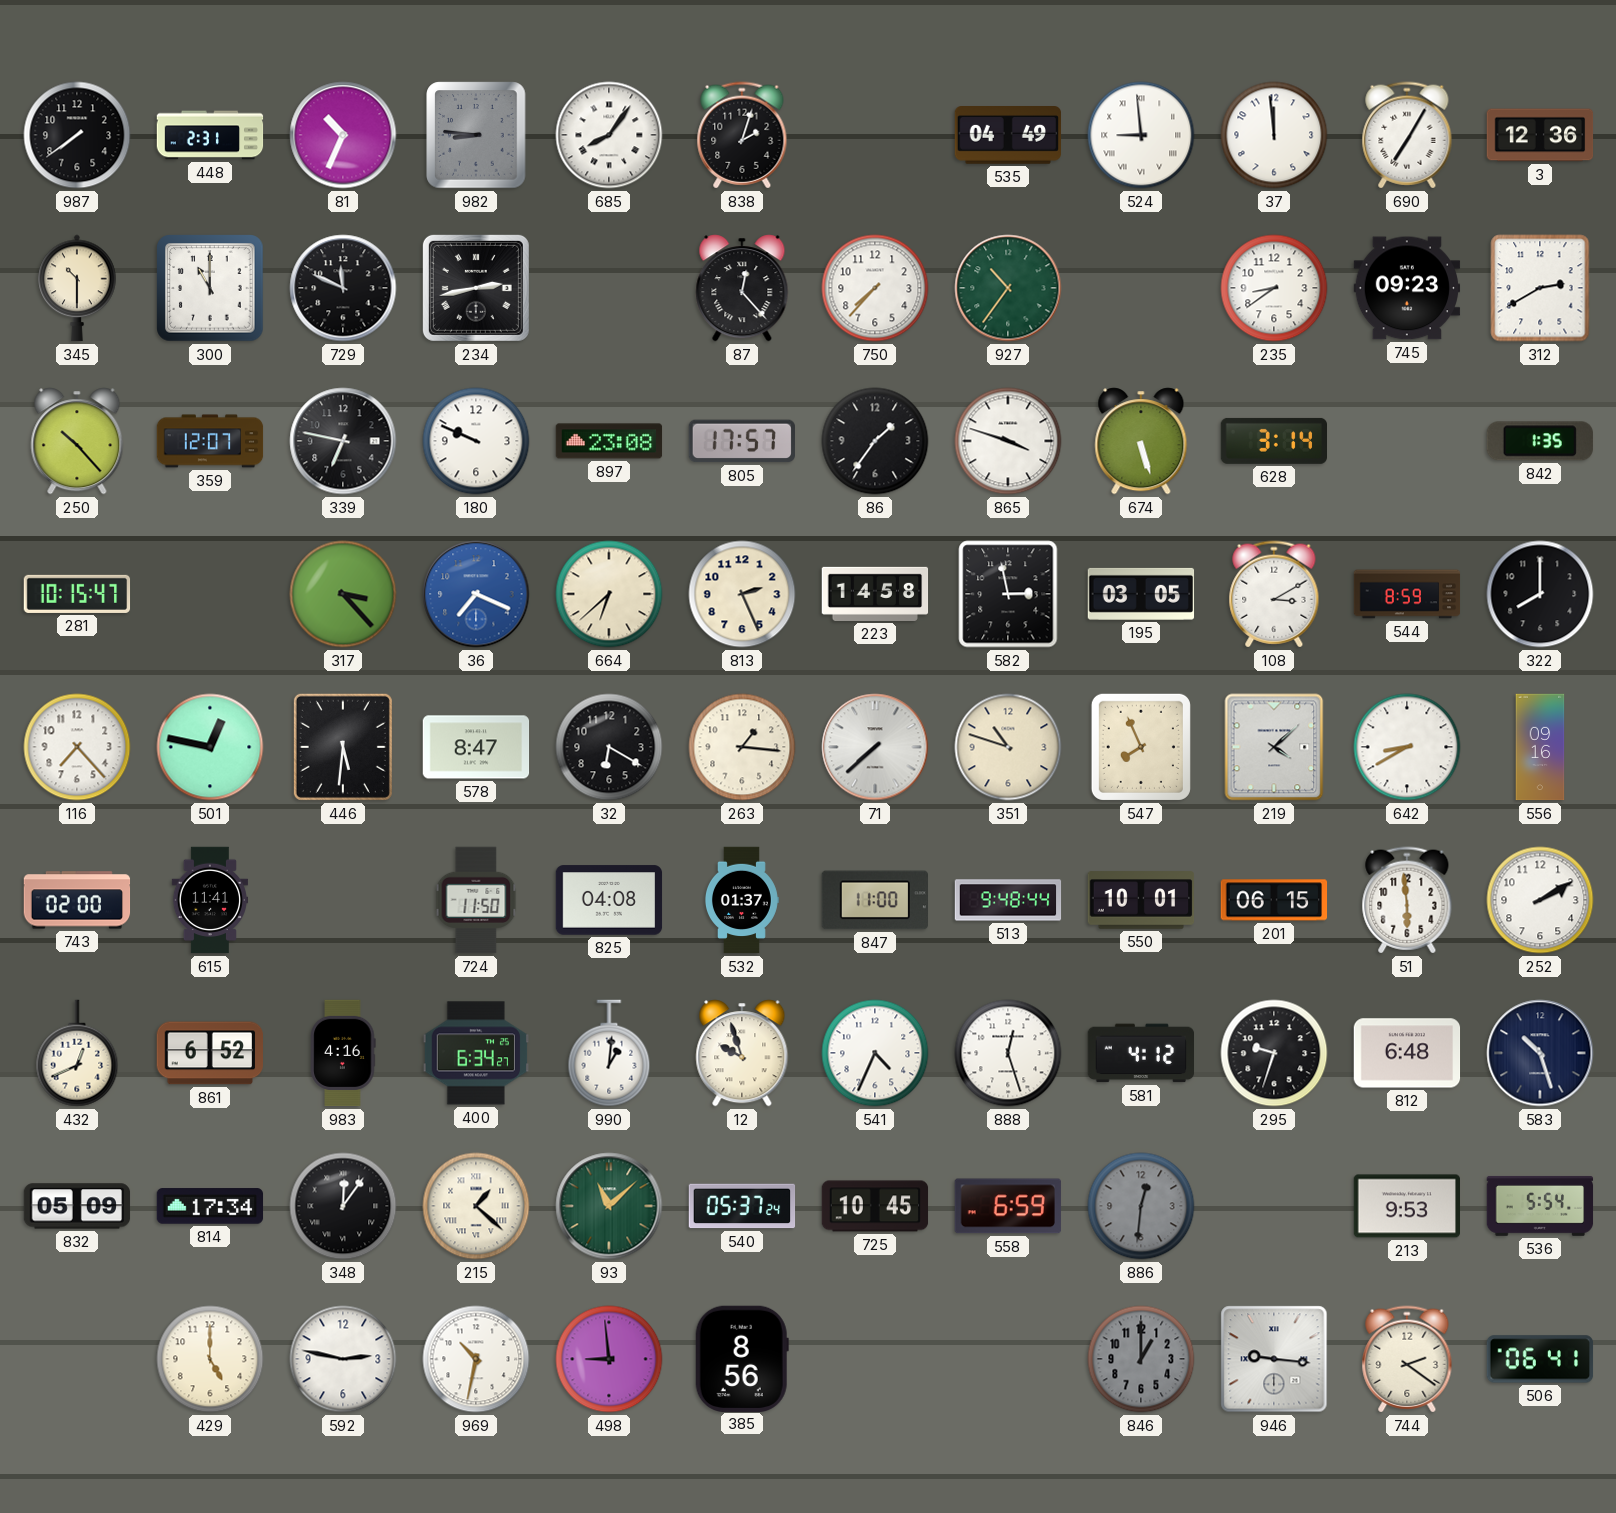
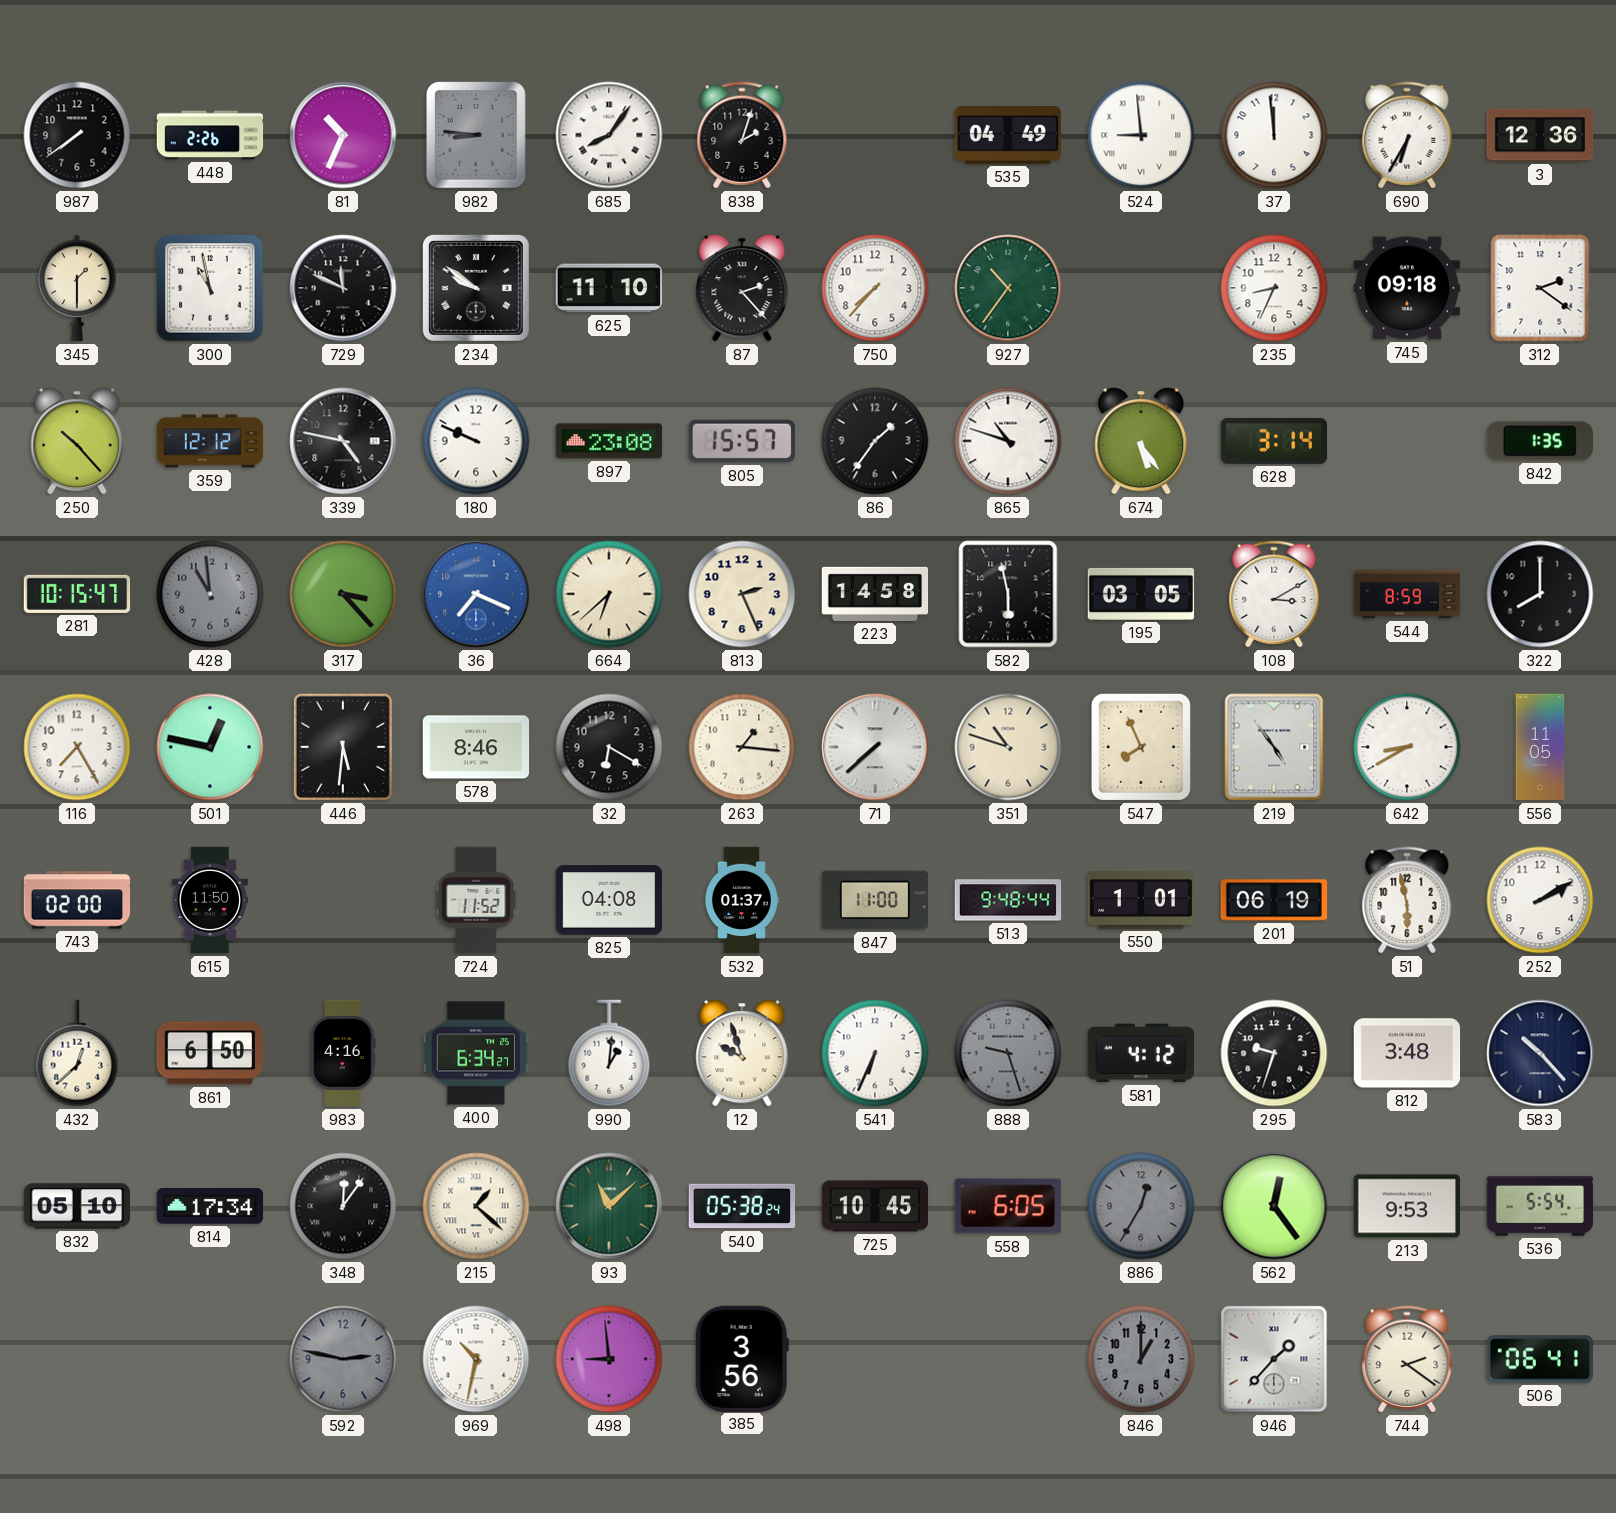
448: 2:31 -> 2:26
690: 7:05 -> 6:35
345: 10:30 -> 1:30
300: 11:00 -> 10:58
234: 2:43 -> 9:51
625: none -> 11:10
87: 12:23 -> 2:23
235: 8:39 -> 8:34
745: 09:23 -> 09:18
312: 2:40 -> 2:21
359: 12:07 -> 12:12
339: 6:47 -> 4:47
805: 17:57 -> 15:57
865: 3:48 -> 10:48
674: 5:27 -> 5:24
428: none -> 10:59
582: 2:58 -> 5:58
116: 7:23 -> 7:25
578: 8:47 -> 8:46
219: 4:08 -> 4:54
556: 09:16 -> 11:05
615: 11:41 -> 11:50
724: 11:50 -> 11:52
550: 10:01 -> 1:01
201: 06:15 -> 06:19
51: 5:59 -> 5:58
432: 12:41 -> 12:38
861: 6:52 -> 6:50
541: 4:34 -> 6:34
888: 12:27 -> 9:27
888 dial: white -> grey
812: 6:48 -> 3:48
583: 10:27 -> 10:23
832: 05:09 -> 05:10
540: 05:37 -> 05:38
558: 6:59 -> 6:05
886: 12:31 -> 12:35
562: none -> 12:24
429: 5:00 -> none
592 dial: white -> grey
385: 8:56 -> 3:56
946: 9:16 -> 1:37
